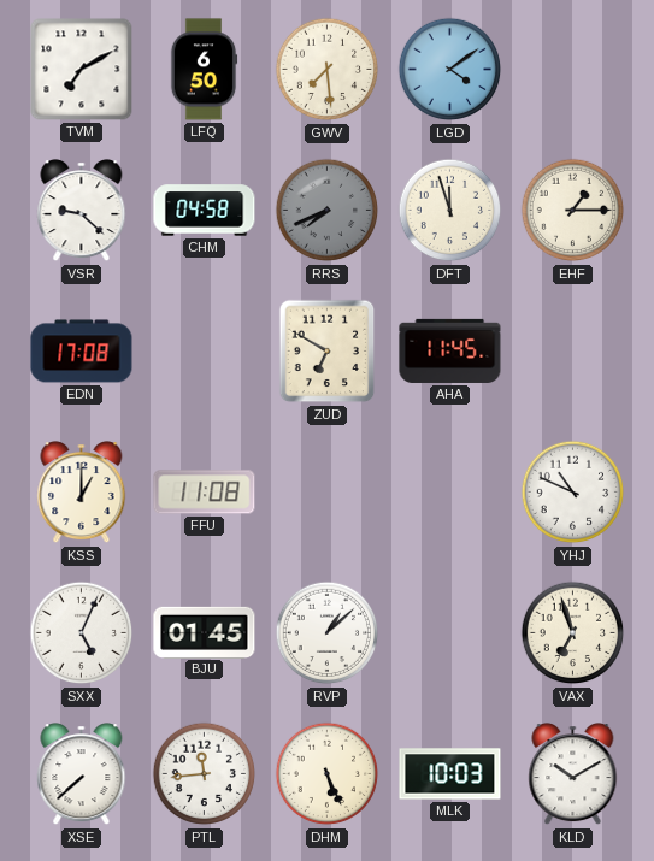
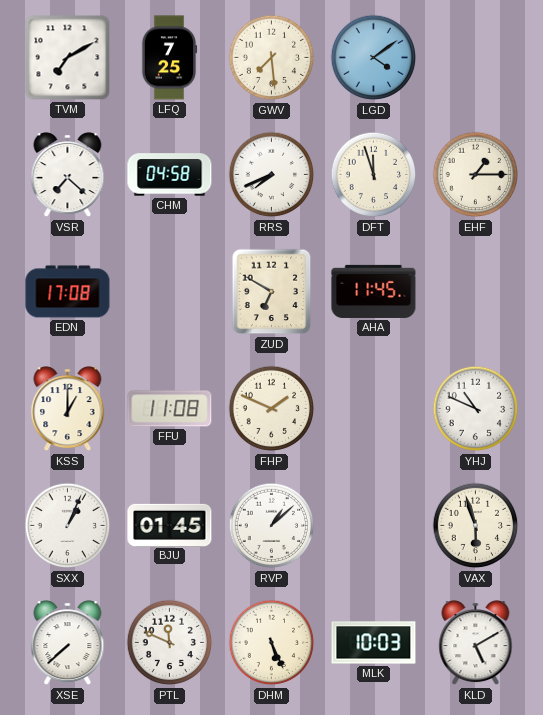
LFQ: 6:50 -> 7:25
VSR: 9:22 -> 7:22
RRS dial: grey -> white
FHP: none -> 1:49
SXX: 5:04 -> 1:04
VAX: 6:57 -> 5:57
PTL: 11:44 -> 11:49
KLD: 10:10 -> 5:10
